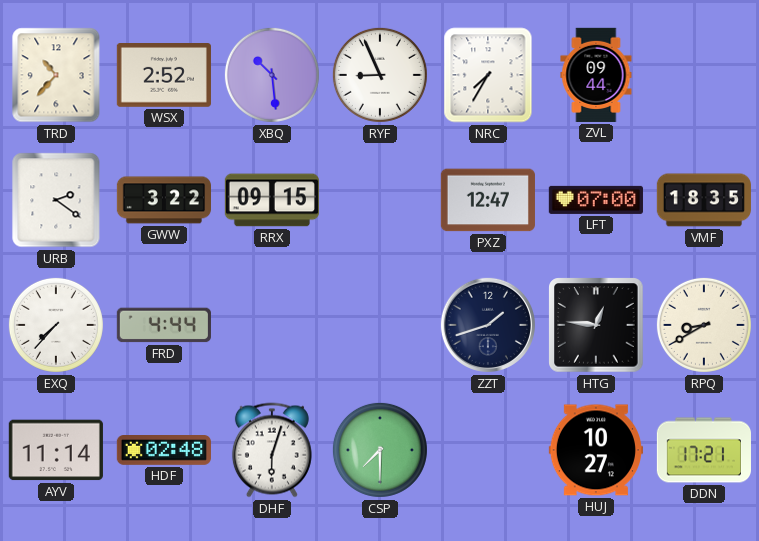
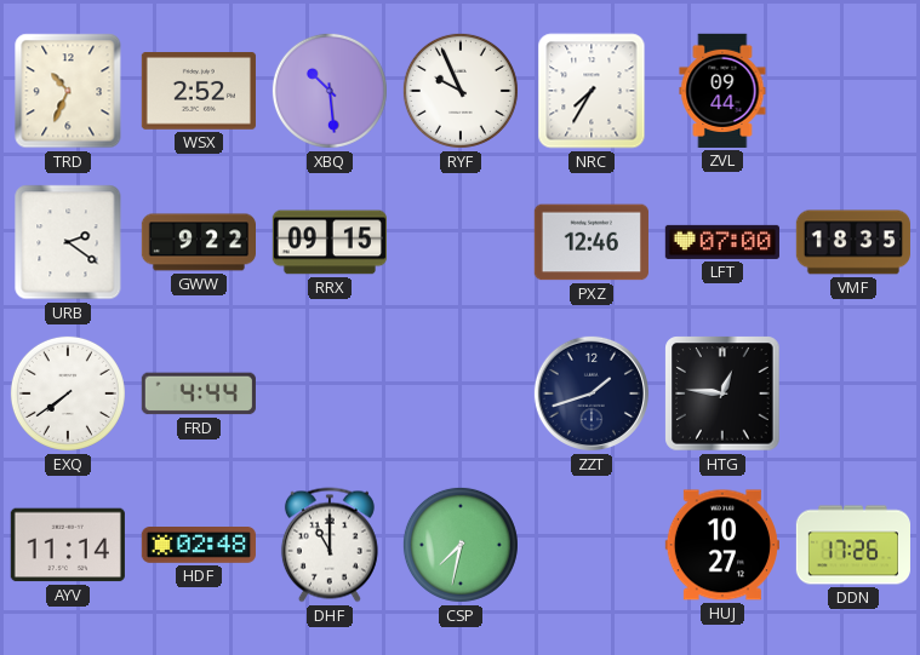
TRD: 10:37 -> 10:34
RYF: 8:56 -> 9:56
GWW: 3:22 -> 9:22
PXZ: 12:47 -> 12:46
EXQ: 7:37 -> 7:39
RPQ: 8:40 -> none
DHF: 6:03 -> 11:00
CSP: 7:30 -> 7:32
DDN: 17:21 -> 17:26
